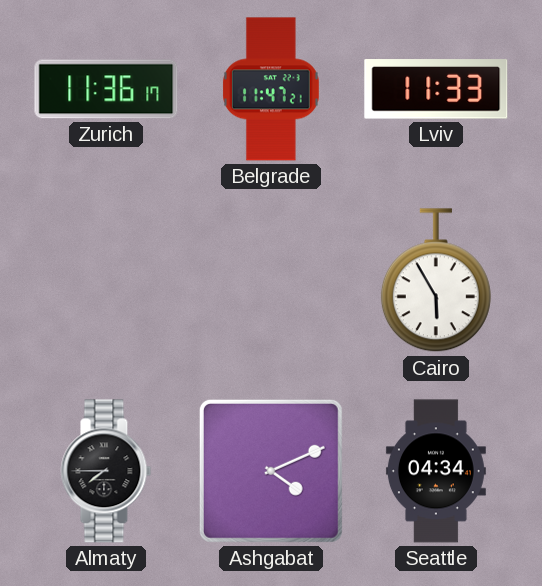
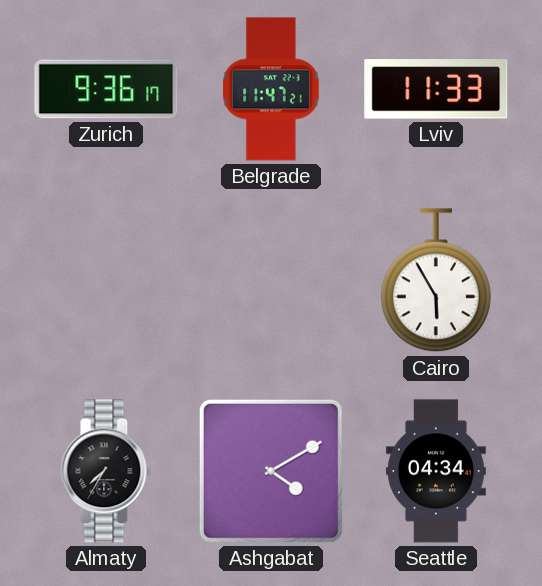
Zurich: 11:36 -> 9:36
Almaty: 7:45 -> 7:35
Ashgabat: 4:11 -> 4:10
